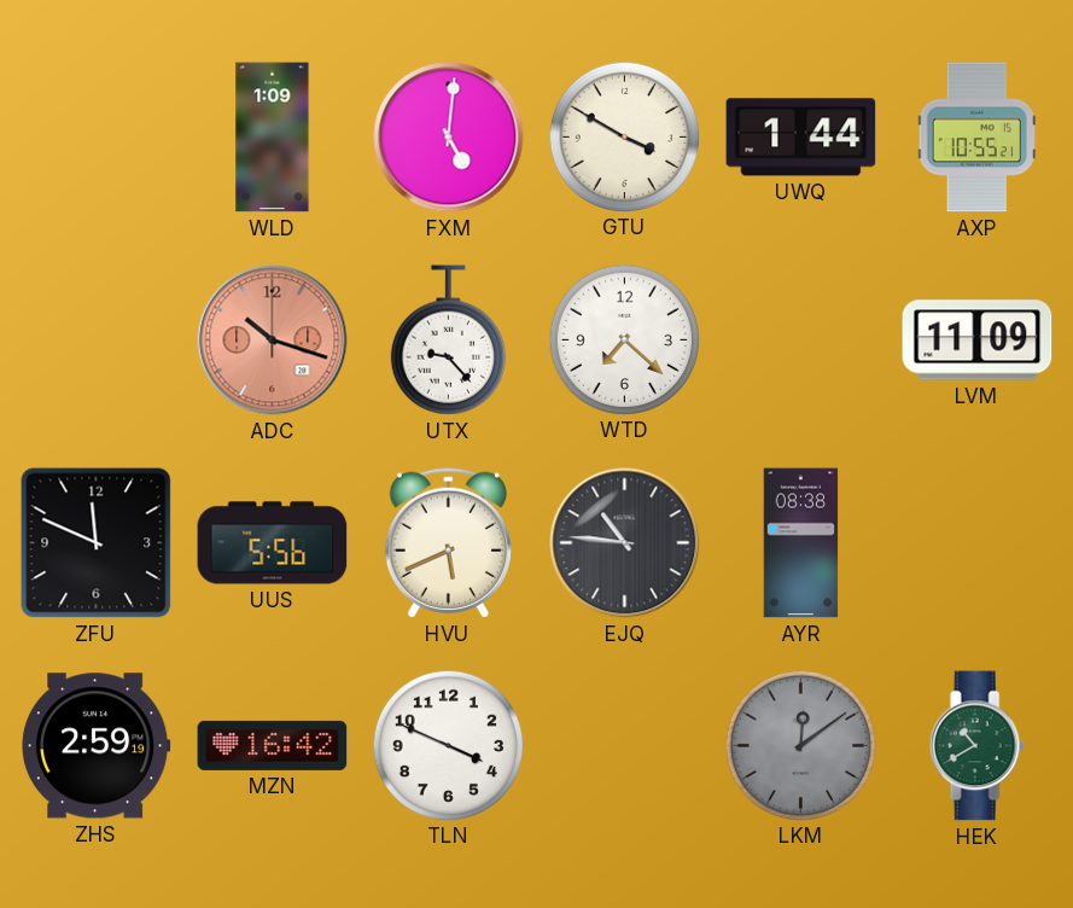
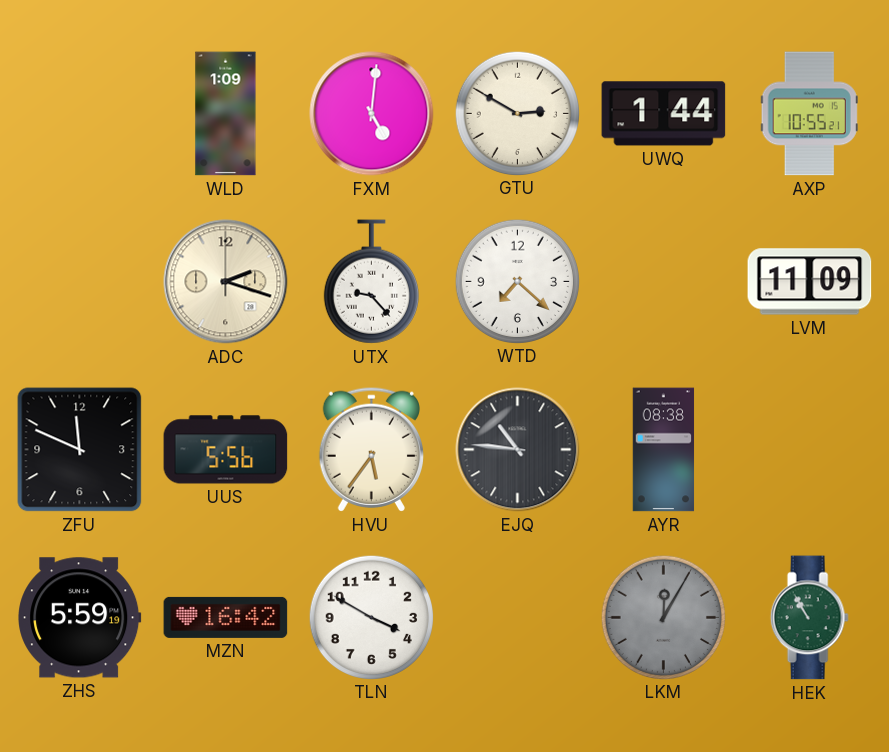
GTU: 3:50 -> 2:50
ADC: 10:18 -> 2:18
ADC dial: salmon -> cream
HVU: 5:41 -> 5:36
ZHS: 2:59 -> 5:59
TLN: 3:49 -> 3:50
LKM: 12:09 -> 12:05
HEK: 10:40 -> 10:55
